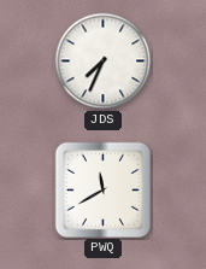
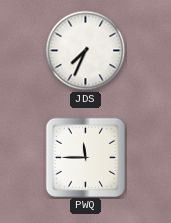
PWQ: 11:40 -> 11:45
